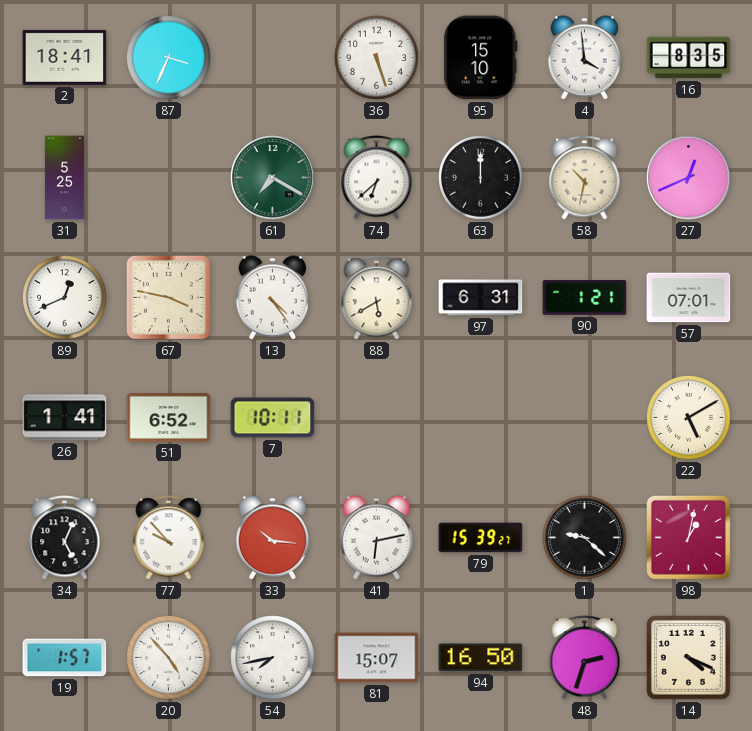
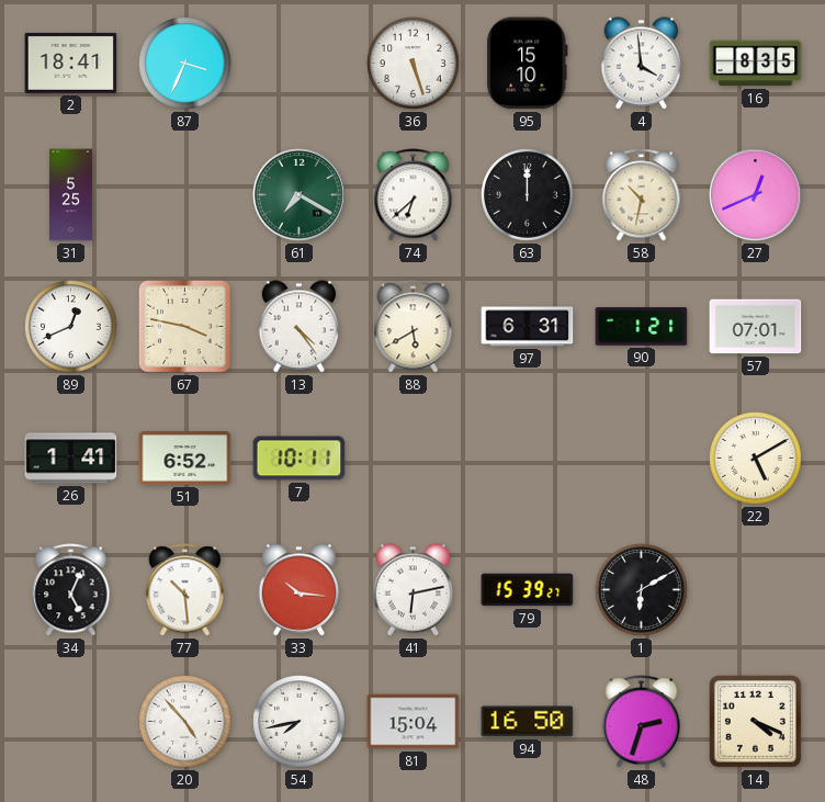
77: 9:53 -> 10:29
1: 9:22 -> 6:10
98: 1:02 -> none
19: 1:57 -> none
81: 15:07 -> 15:04
